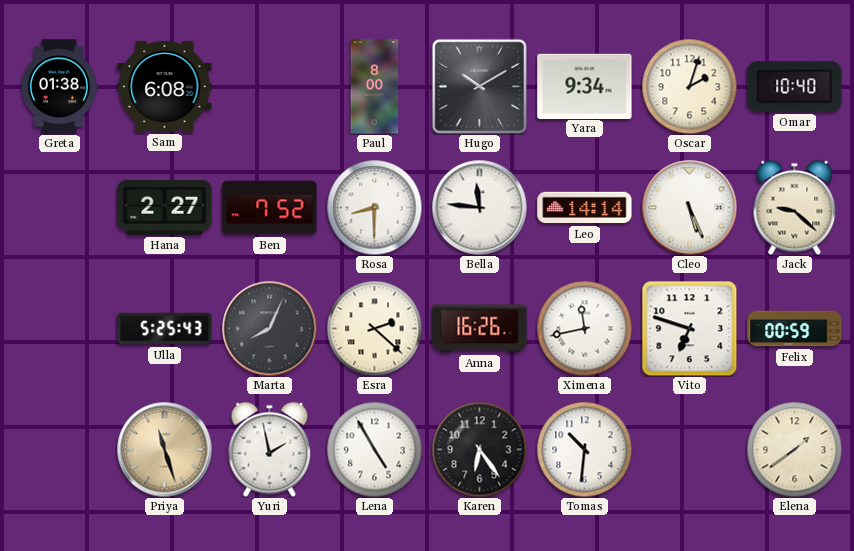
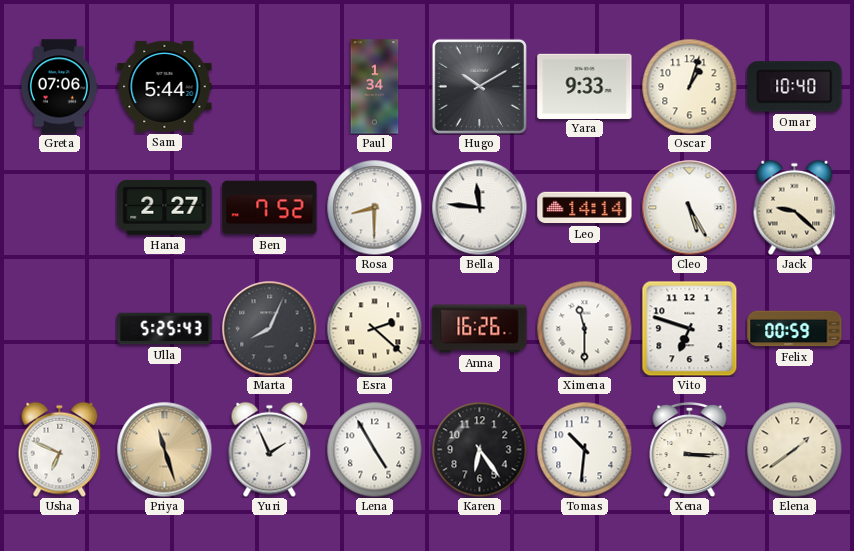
Greta: 01:38 -> 07:06
Sam: 6:08 -> 5:44
Paul: 8:00 -> 1:34
Yara: 9:34 -> 9:33
Oscar: 2:03 -> 1:03
Cleo: 5:26 -> 5:25
Ximena: 11:43 -> 11:30
Usha: none -> 6:49
Yuri: 1:58 -> 1:56
Xena: none -> 3:15
